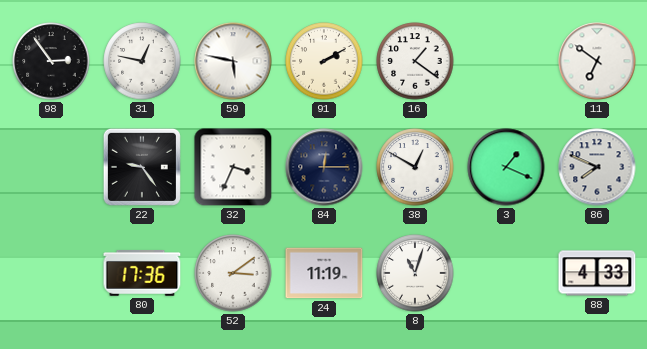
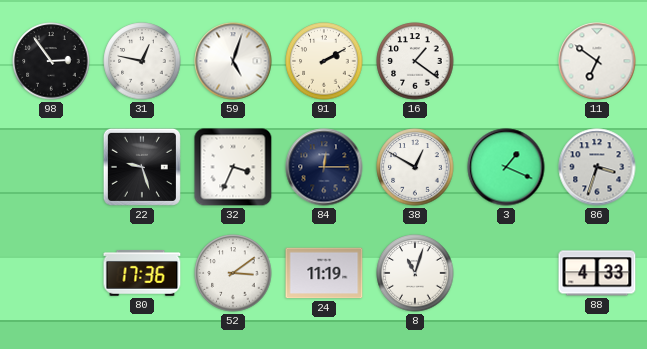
59: 5:47 -> 5:03
22: 9:24 -> 9:27
86: 7:49 -> 3:33
